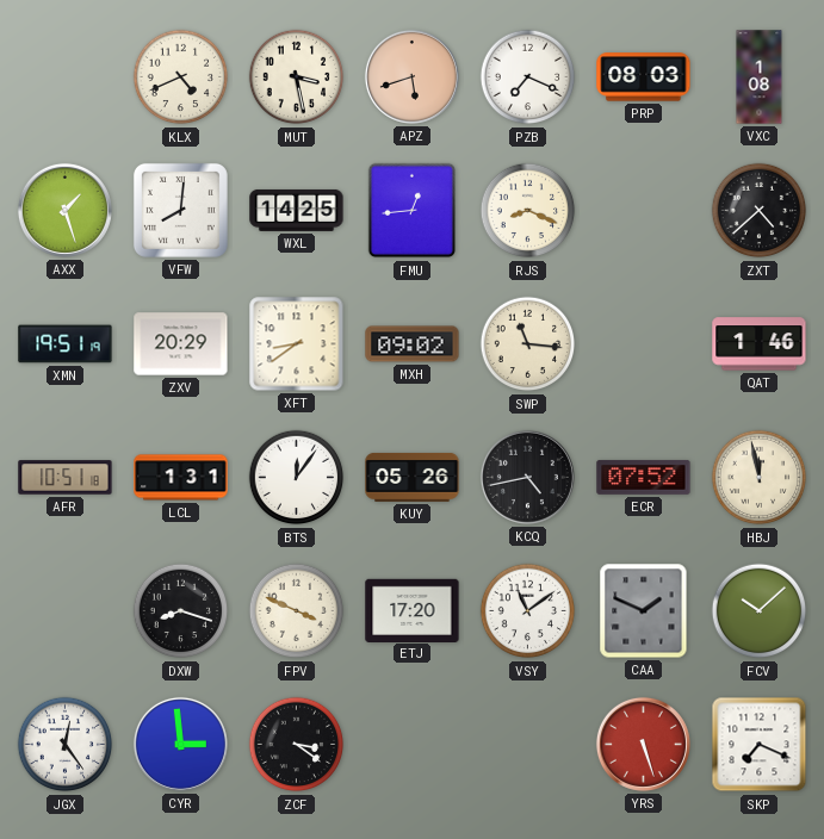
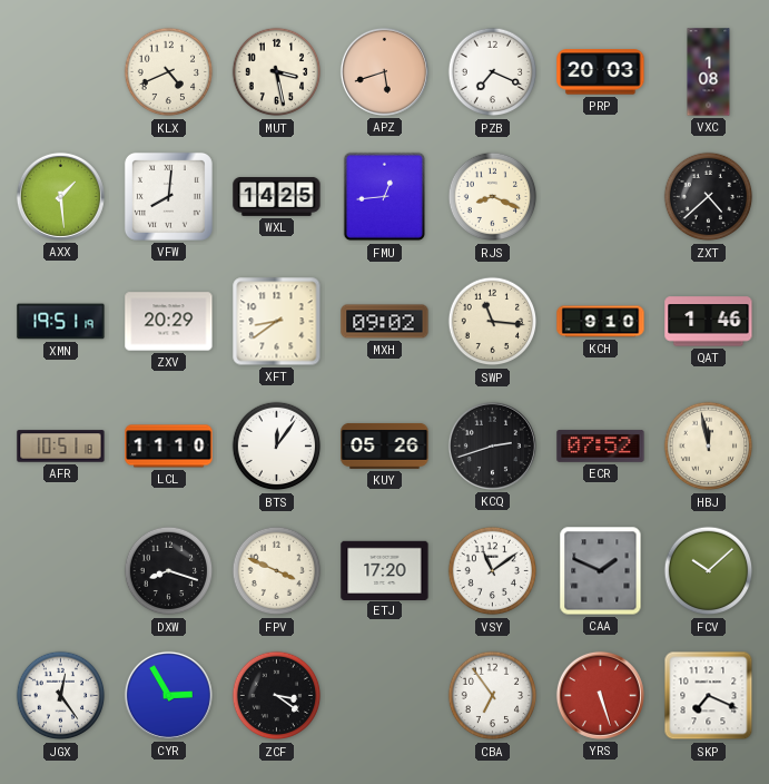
PRP: 08:03 -> 20:03
AXX: 1:27 -> 1:29
KCH: none -> 9:10
LCL: 1:31 -> 11:10
KCQ: 4:43 -> 2:42
CYR: 2:59 -> 2:55
CBA: none -> 6:54
